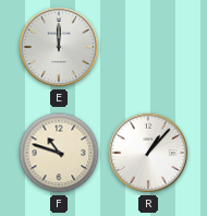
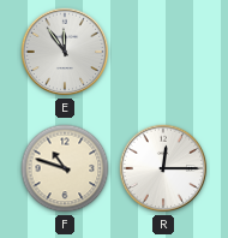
E: 12:00 -> 11:54
R: 1:07 -> 12:15
